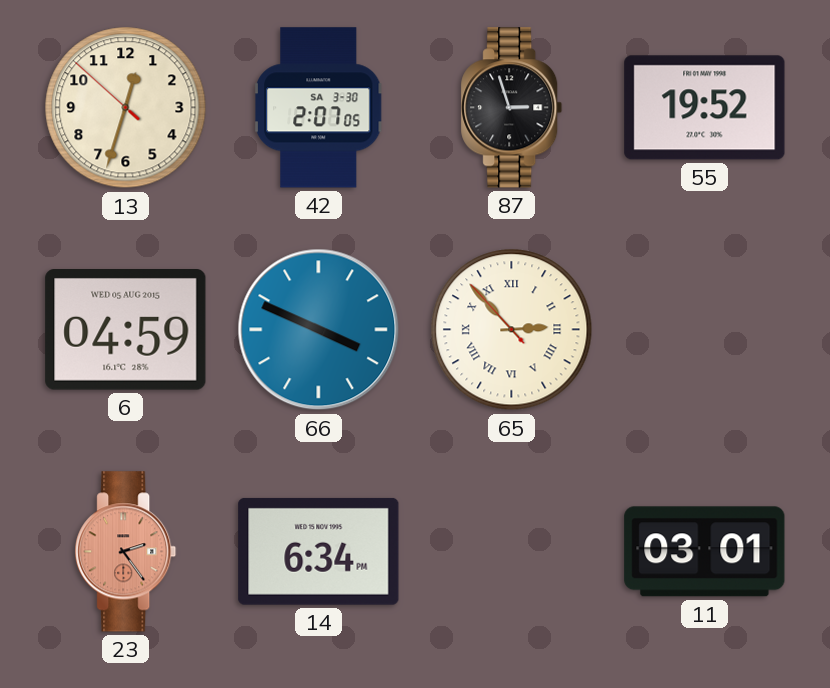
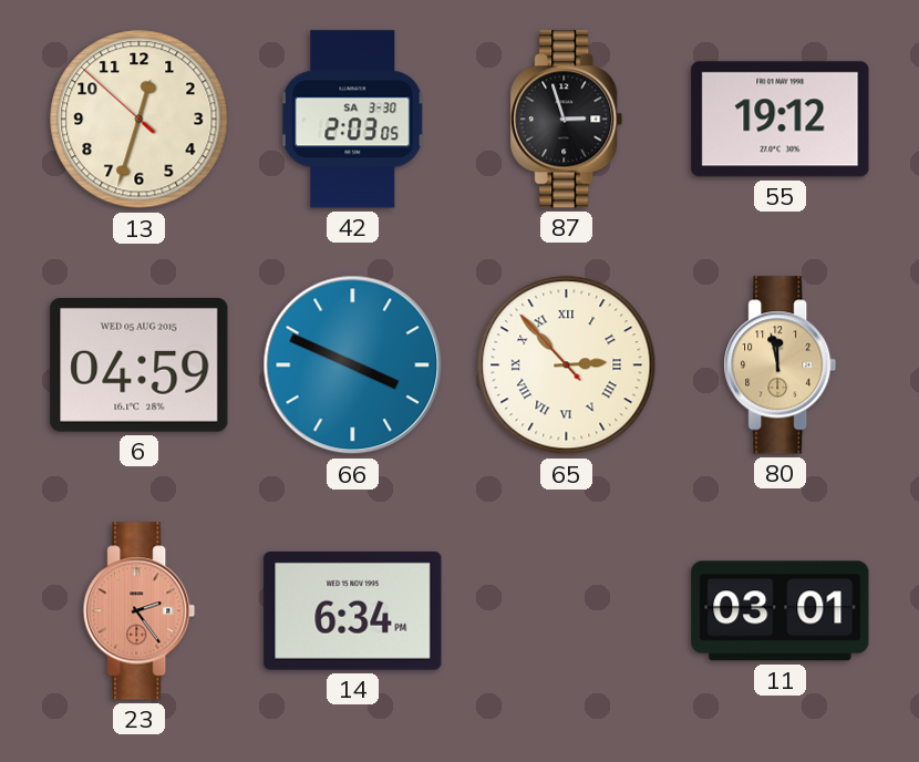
42: 2:07 -> 2:03
55: 19:52 -> 19:12
80: none -> 11:58
